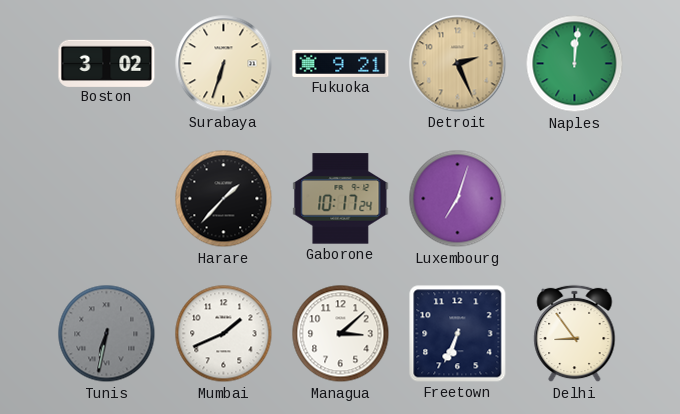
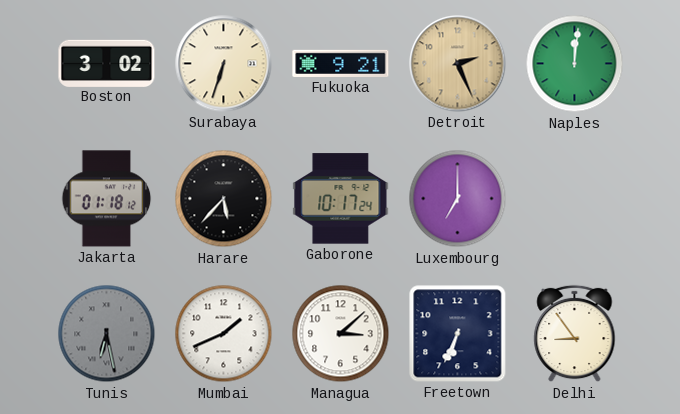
Jakarta: none -> 01:18
Harare: 1:37 -> 5:37
Luxembourg: 7:03 -> 7:00
Tunis: 6:32 -> 6:28
